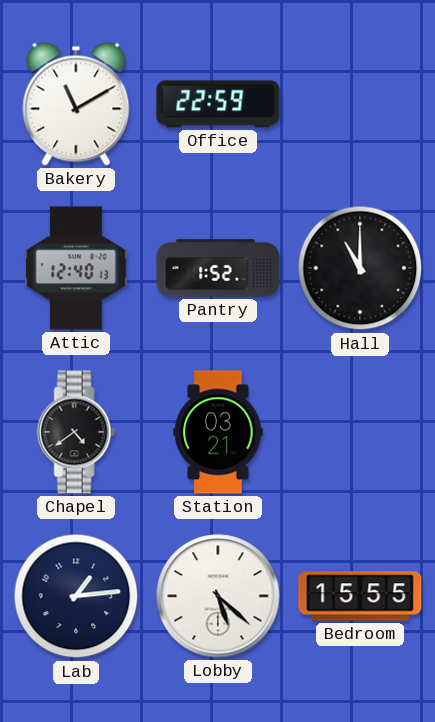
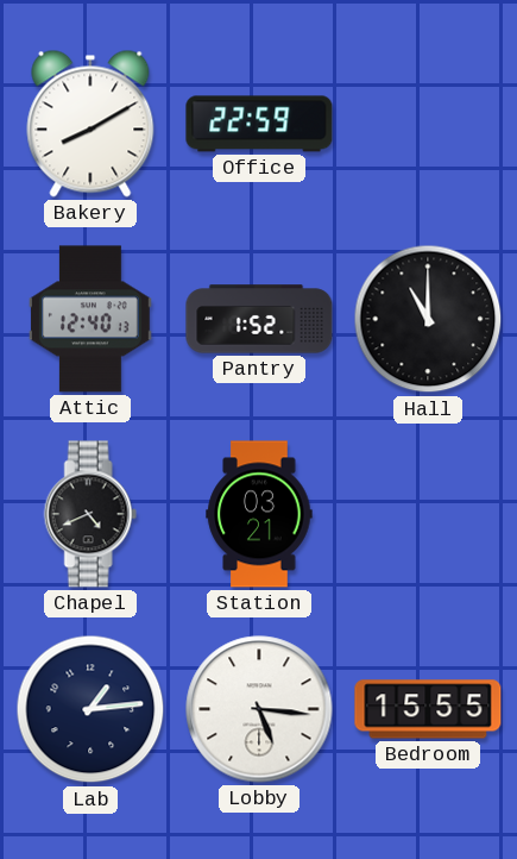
Bakery: 11:10 -> 8:10
Chapel: 4:39 -> 4:41
Lobby: 5:22 -> 5:16
